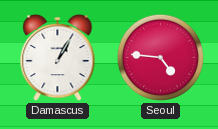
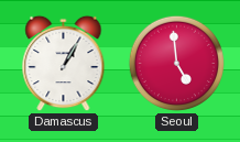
Seoul: 4:46 -> 4:59
